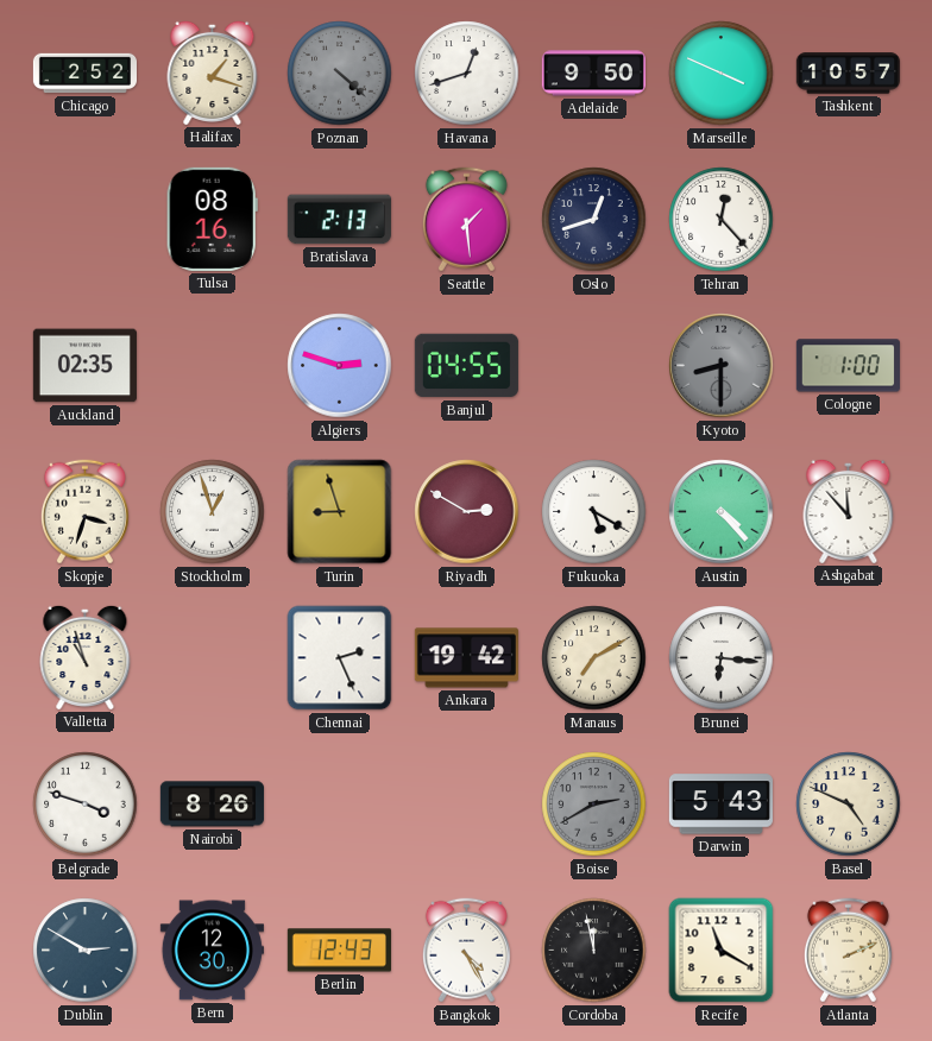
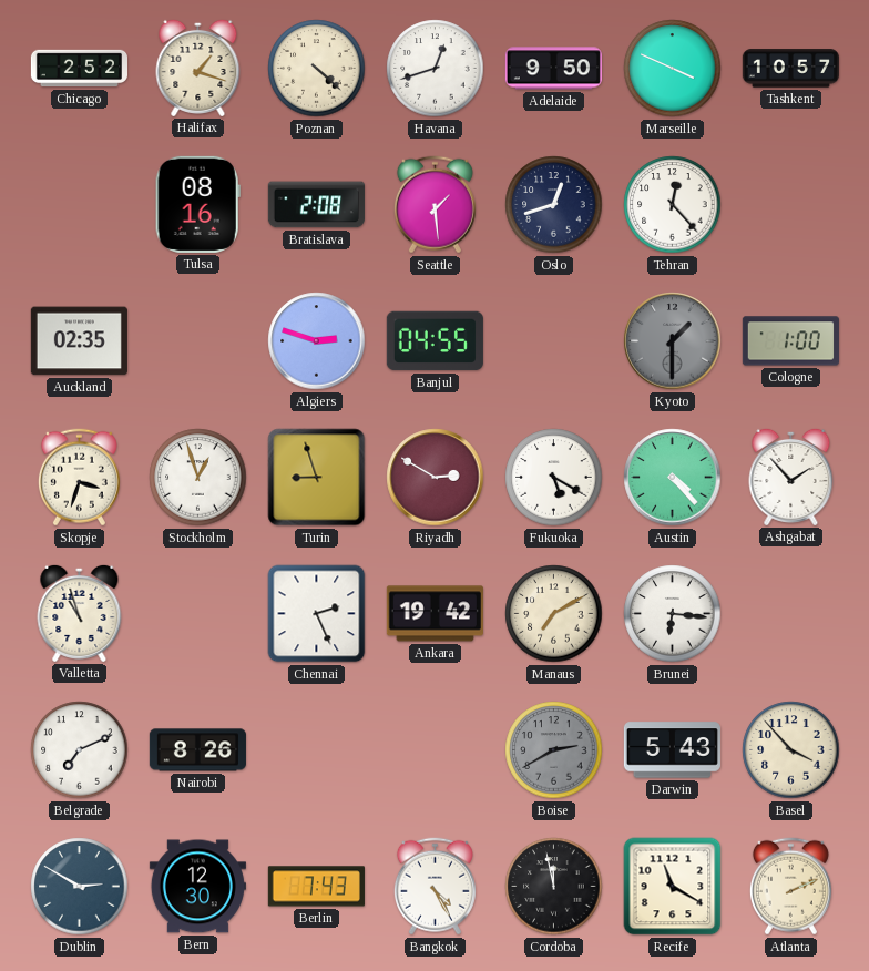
Poznan dial: grey -> cream
Bratislava: 2:13 -> 2:08
Kyoto: 8:30 -> 1:30
Ashgabat: 11:53 -> 1:53
Belgrade: 3:48 -> 7:11
Basel: 4:49 -> 3:53
Berlin: 12:43 -> 7:43
